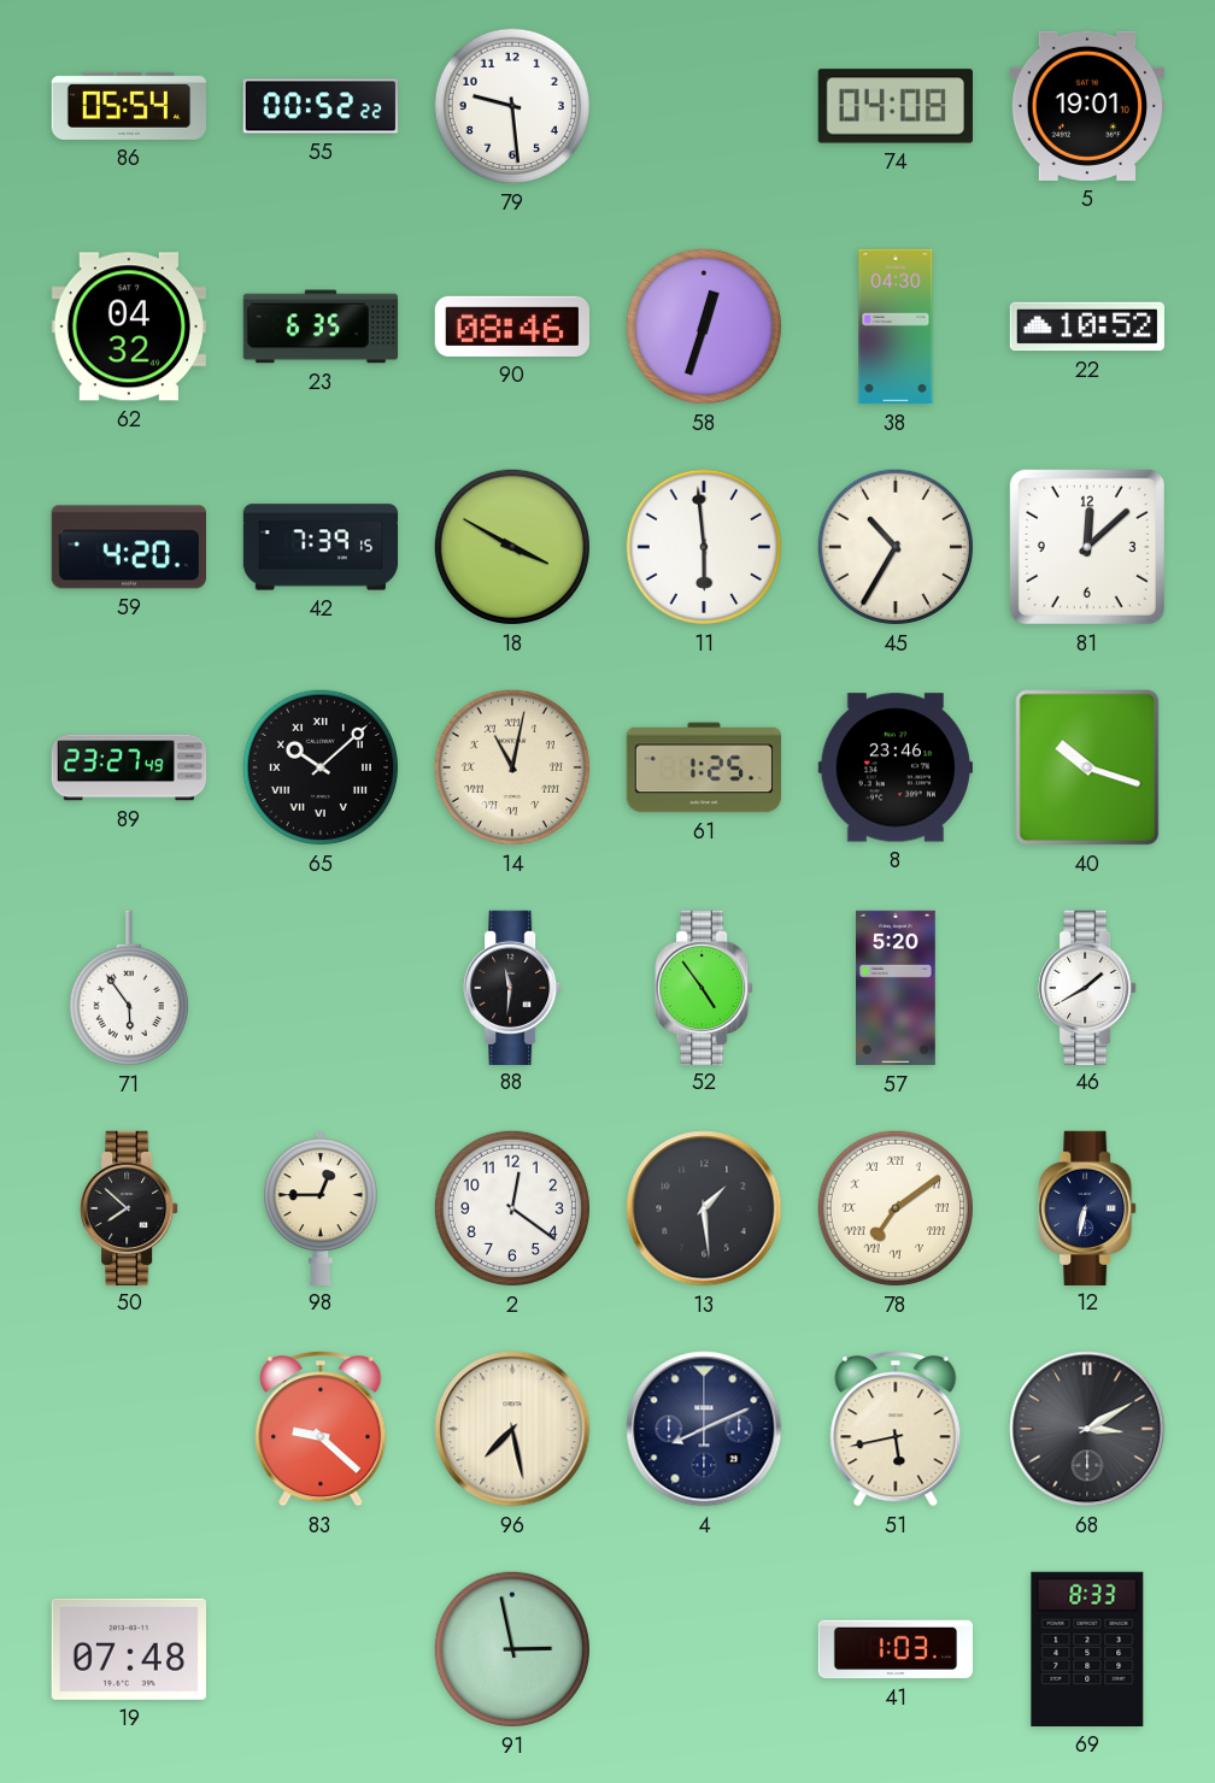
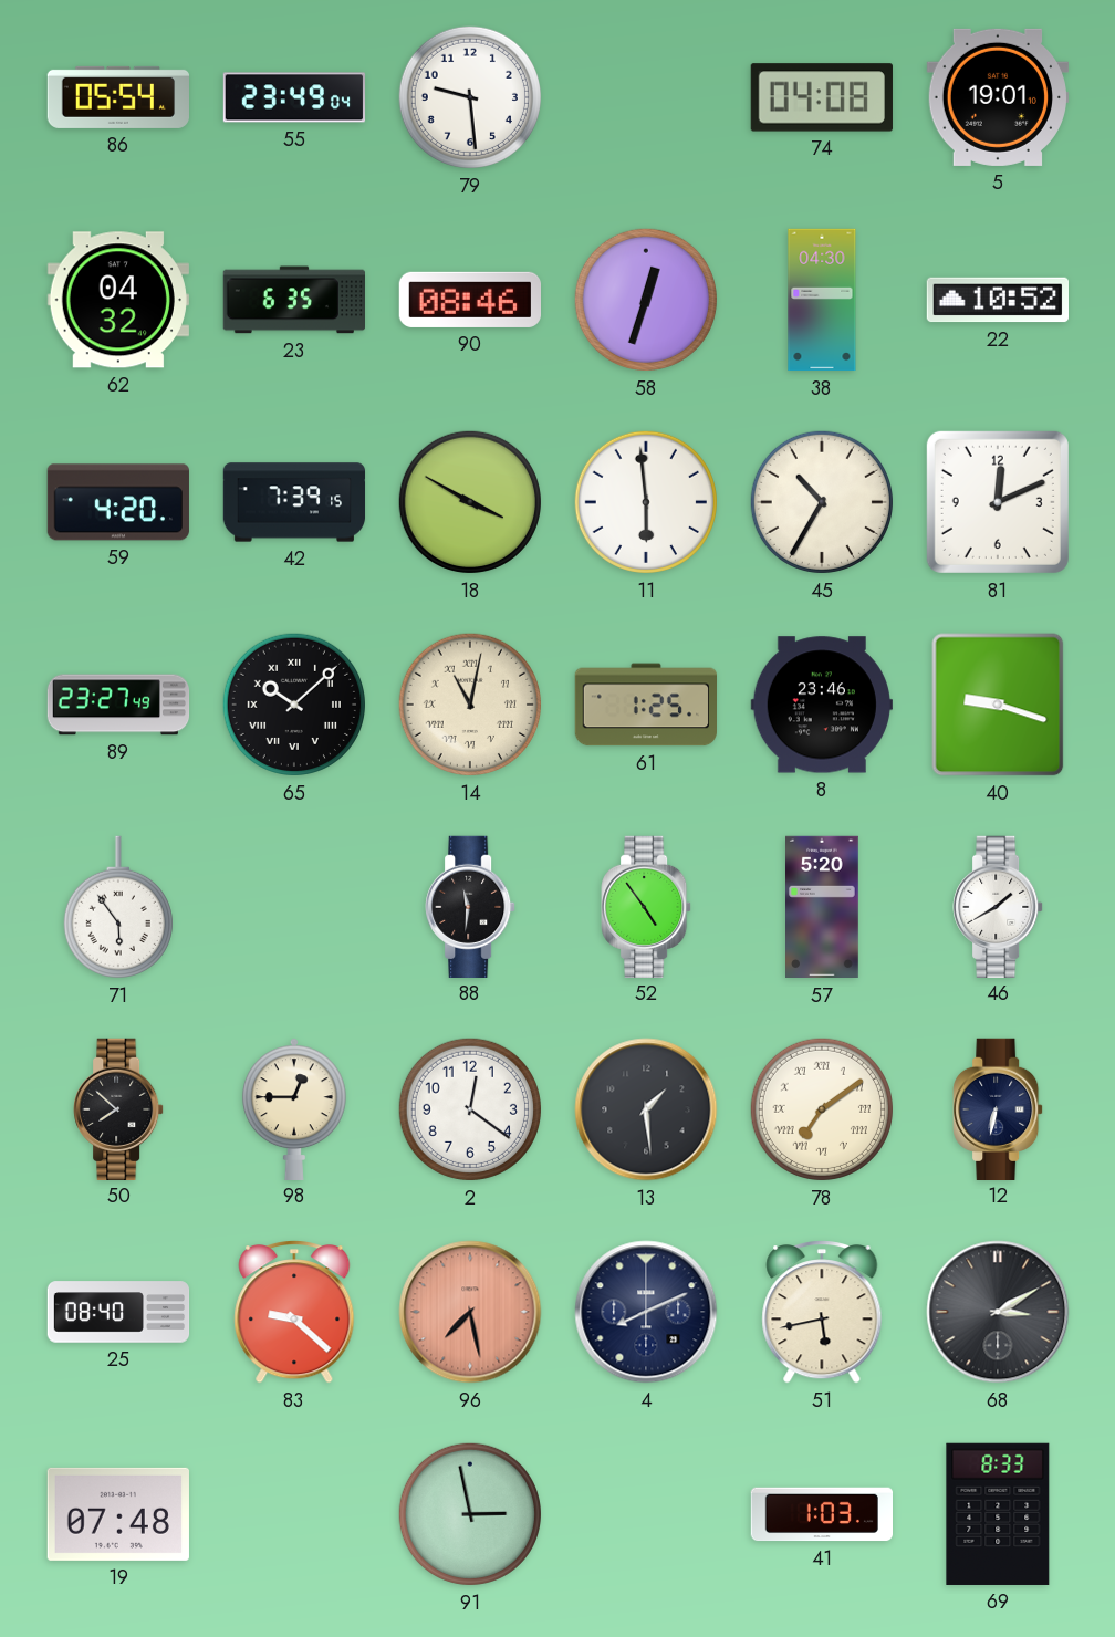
55: 00:52 -> 23:49
81: 12:08 -> 12:11
40: 10:18 -> 9:18
25: none -> 08:40
96 dial: cream -> salmon
